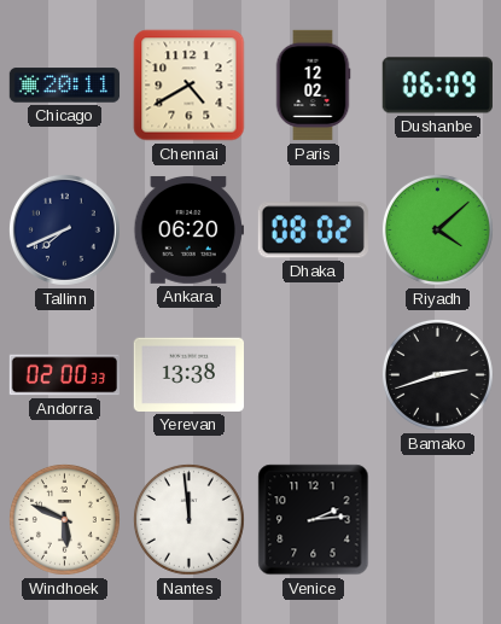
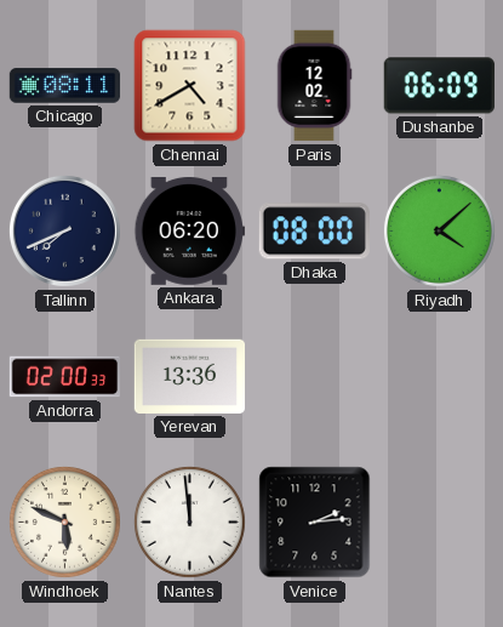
Chicago: 20:11 -> 08:11
Dhaka: 08:02 -> 08:00
Yerevan: 13:38 -> 13:36
Bamako: 2:42 -> none
